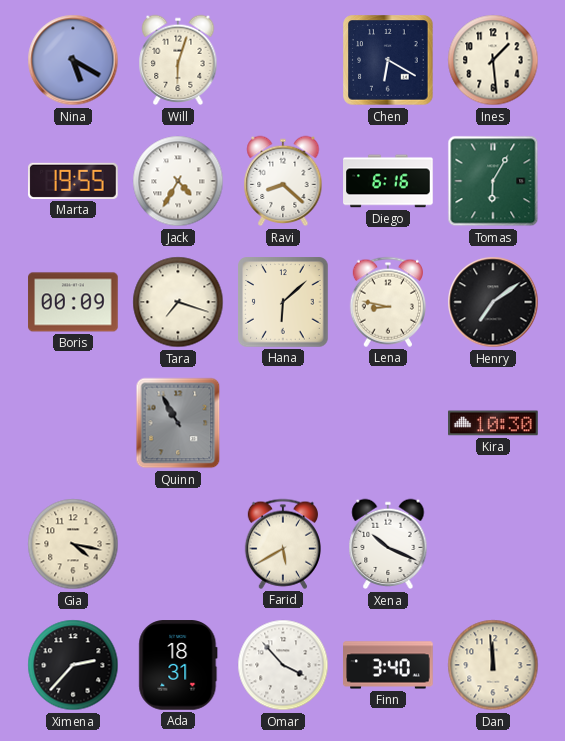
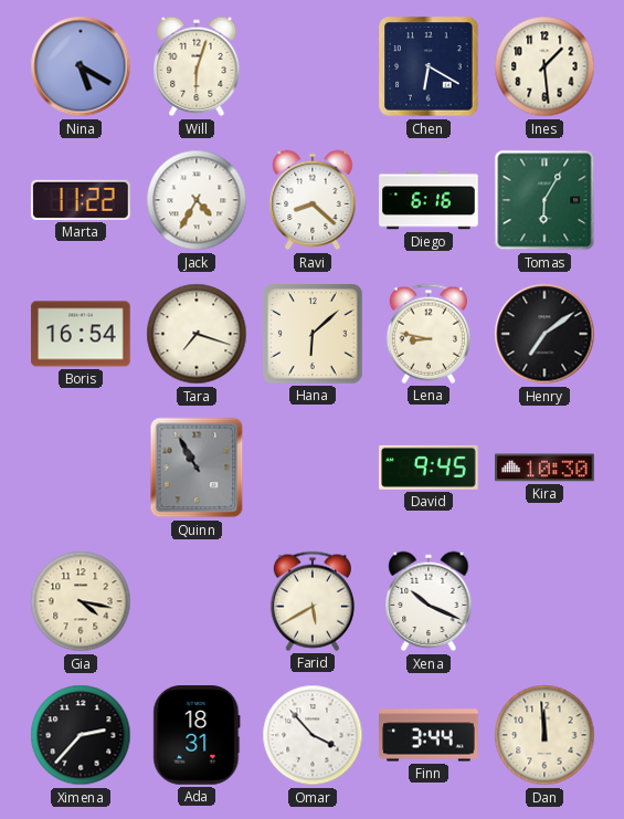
Marta: 19:55 -> 11:22
Boris: 00:09 -> 16:54
David: none -> 9:45
Finn: 3:40 -> 3:44
